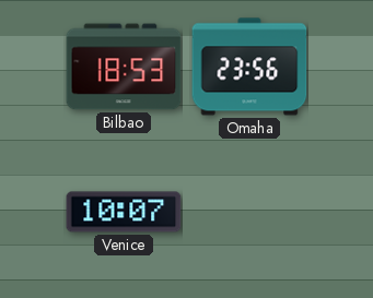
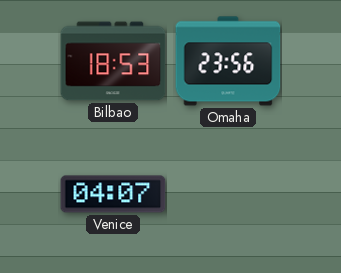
Venice: 10:07 -> 04:07
